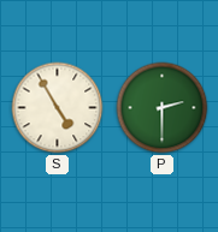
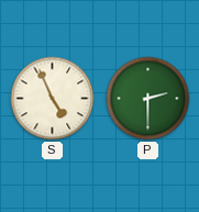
S: 4:55 -> 4:56
